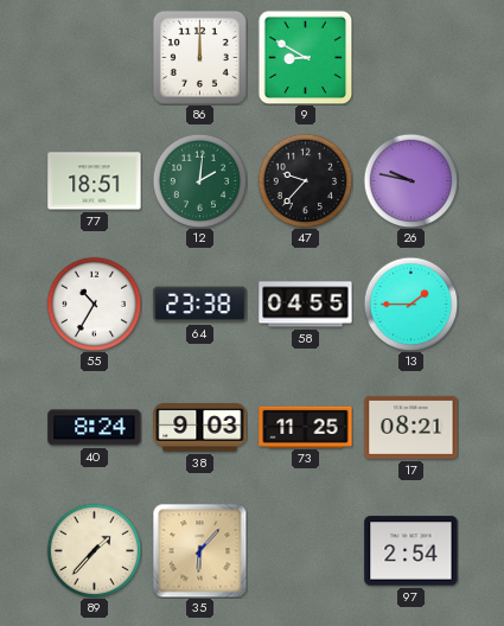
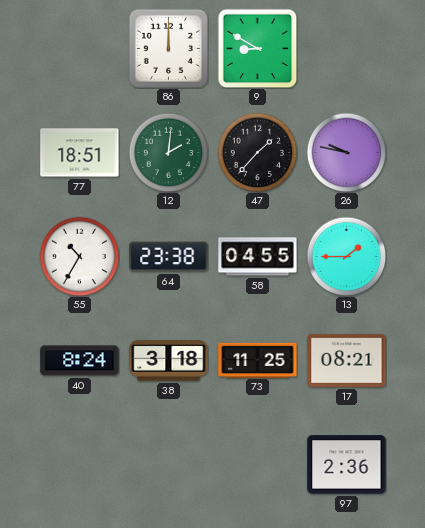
47: 9:37 -> 1:37
38: 9:03 -> 3:18
89: 1:37 -> none
35: 6:07 -> none
97: 2:54 -> 2:36
